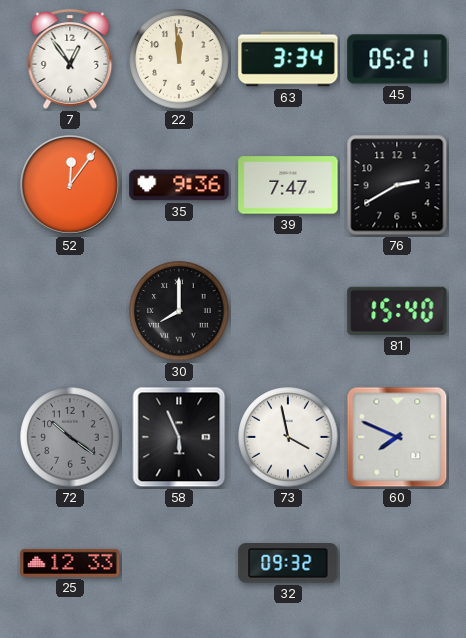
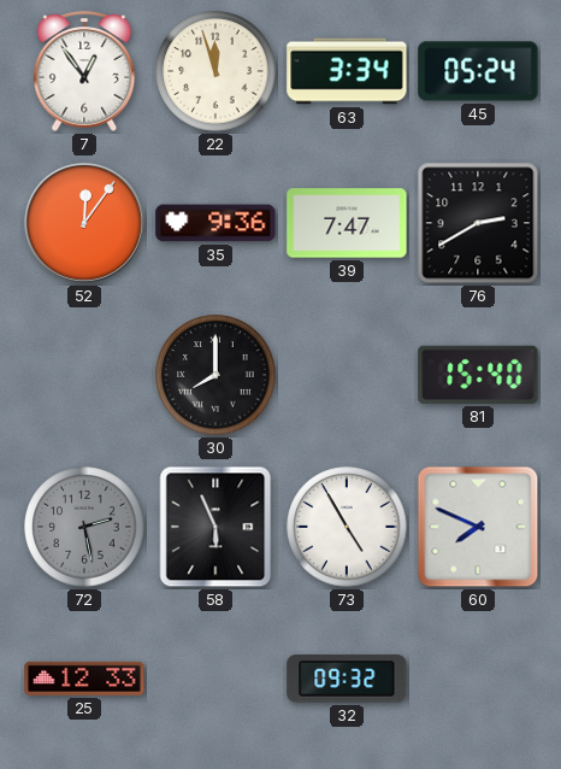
22: 11:59 -> 11:57
45: 05:21 -> 05:24
72: 10:21 -> 2:28
73: 3:58 -> 4:55
